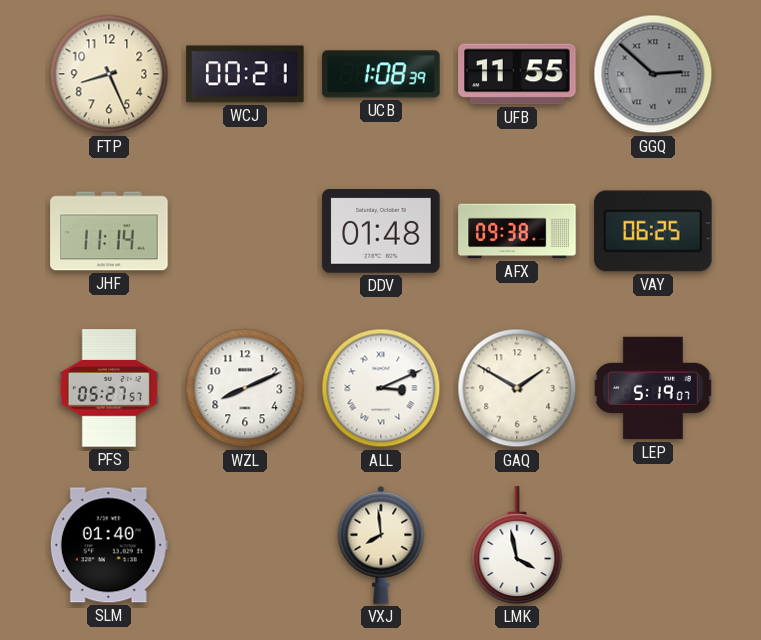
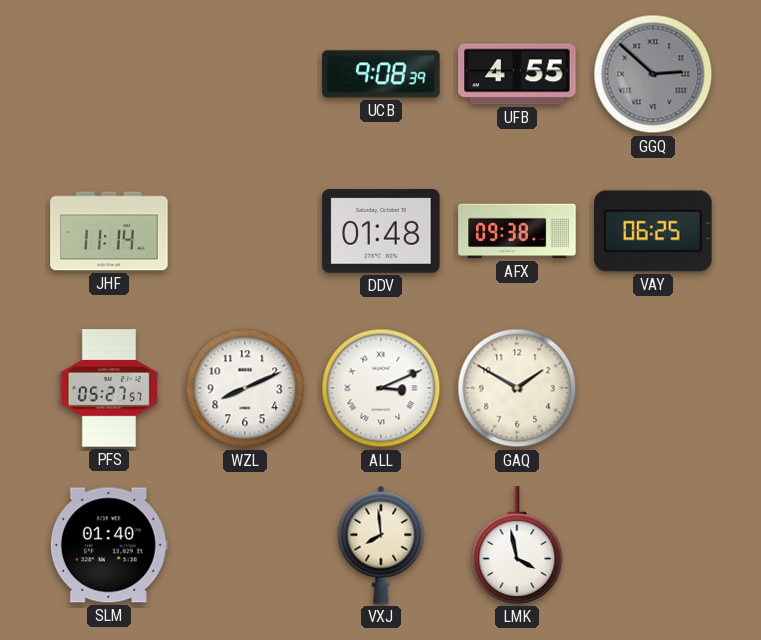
FTP: 8:26 -> none
WCJ: 00:21 -> none
UCB: 1:08 -> 9:08
UFB: 11:55 -> 4:55
LEP: 5:19 -> none
